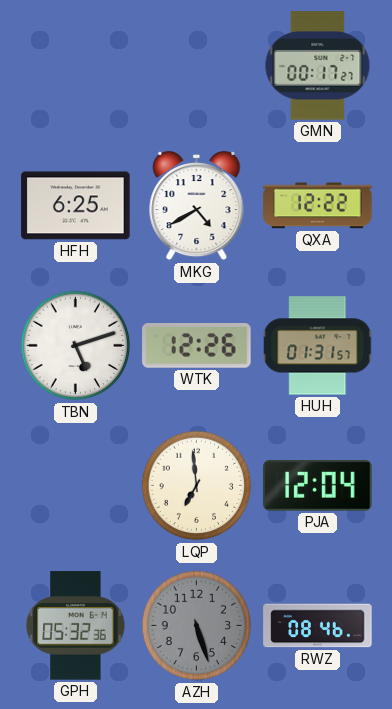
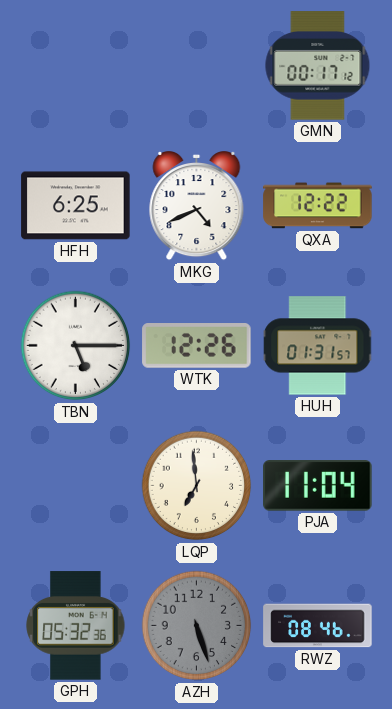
GMN: 00:17:27 -> 00:17:12
MKG: 4:40 -> 4:41
TBN: 5:12 -> 5:15
PJA: 12:04 -> 11:04
